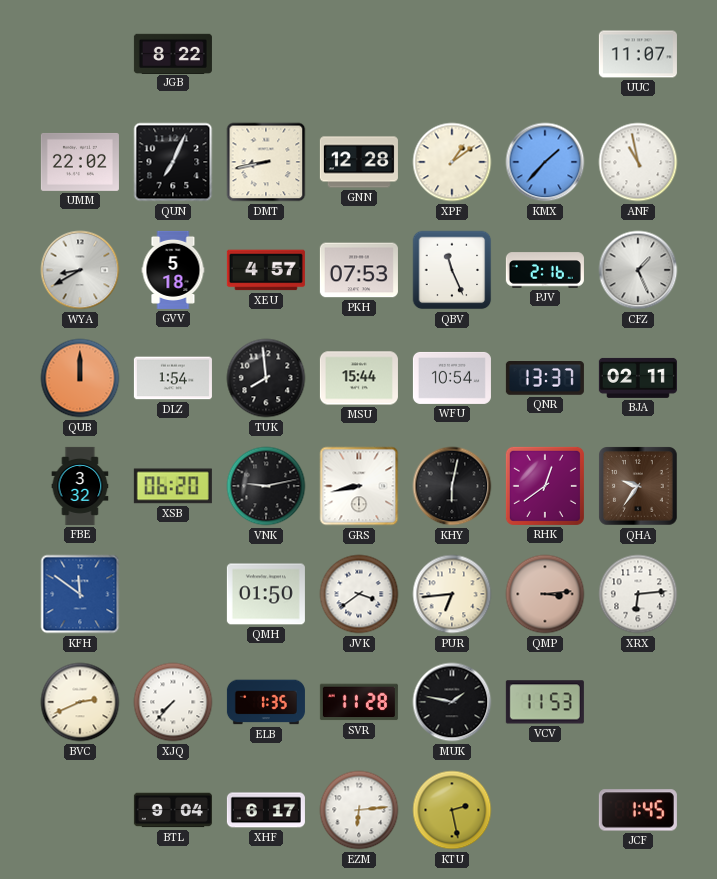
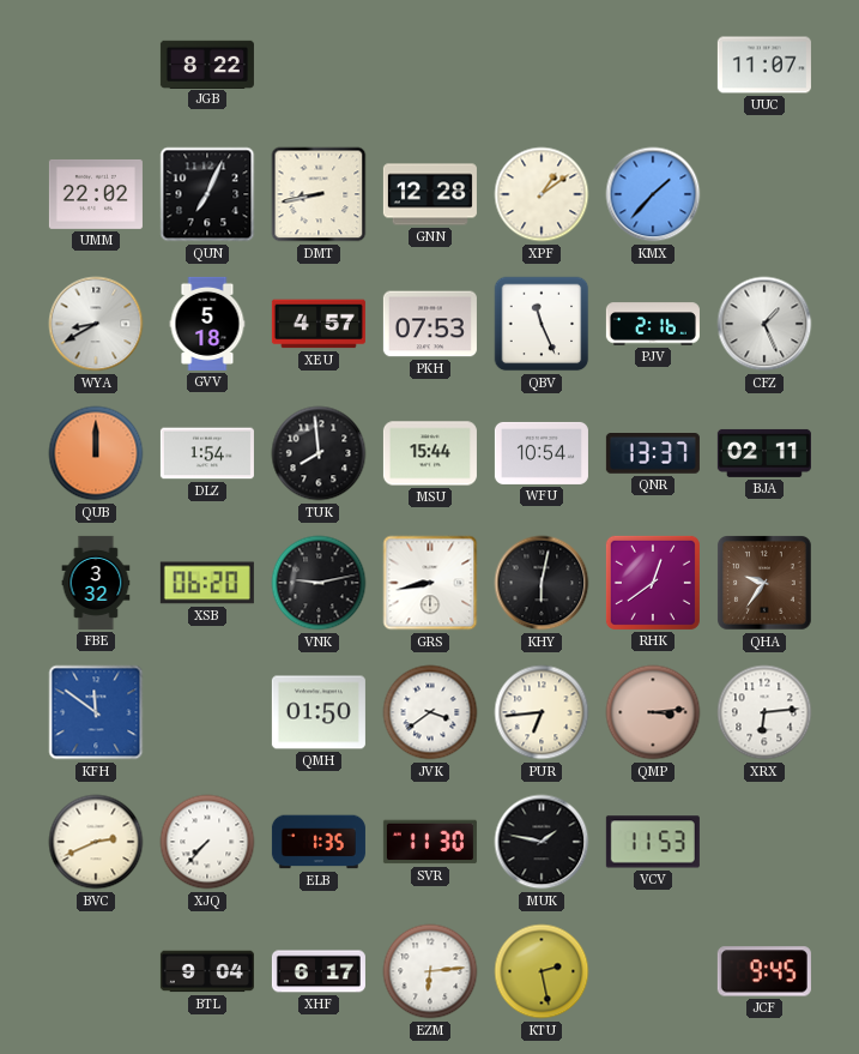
ANF: 10:58 -> none
SVR: 11:28 -> 11:30
JCF: 1:45 -> 9:45
